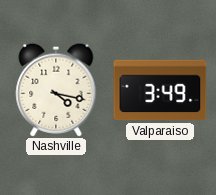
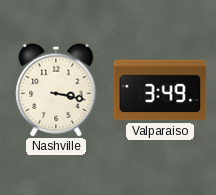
Nashville: 4:17 -> 3:17
